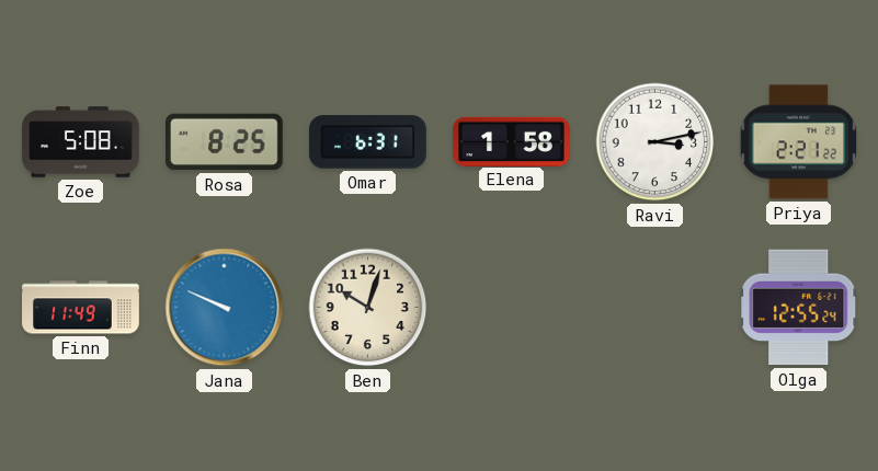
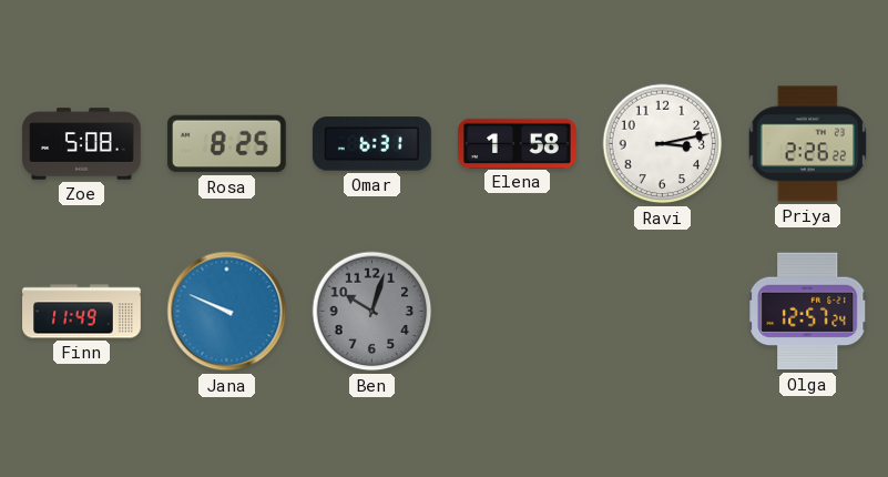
Priya: 2:21 -> 2:26
Ben dial: cream -> grey
Olga: 12:55 -> 12:57
